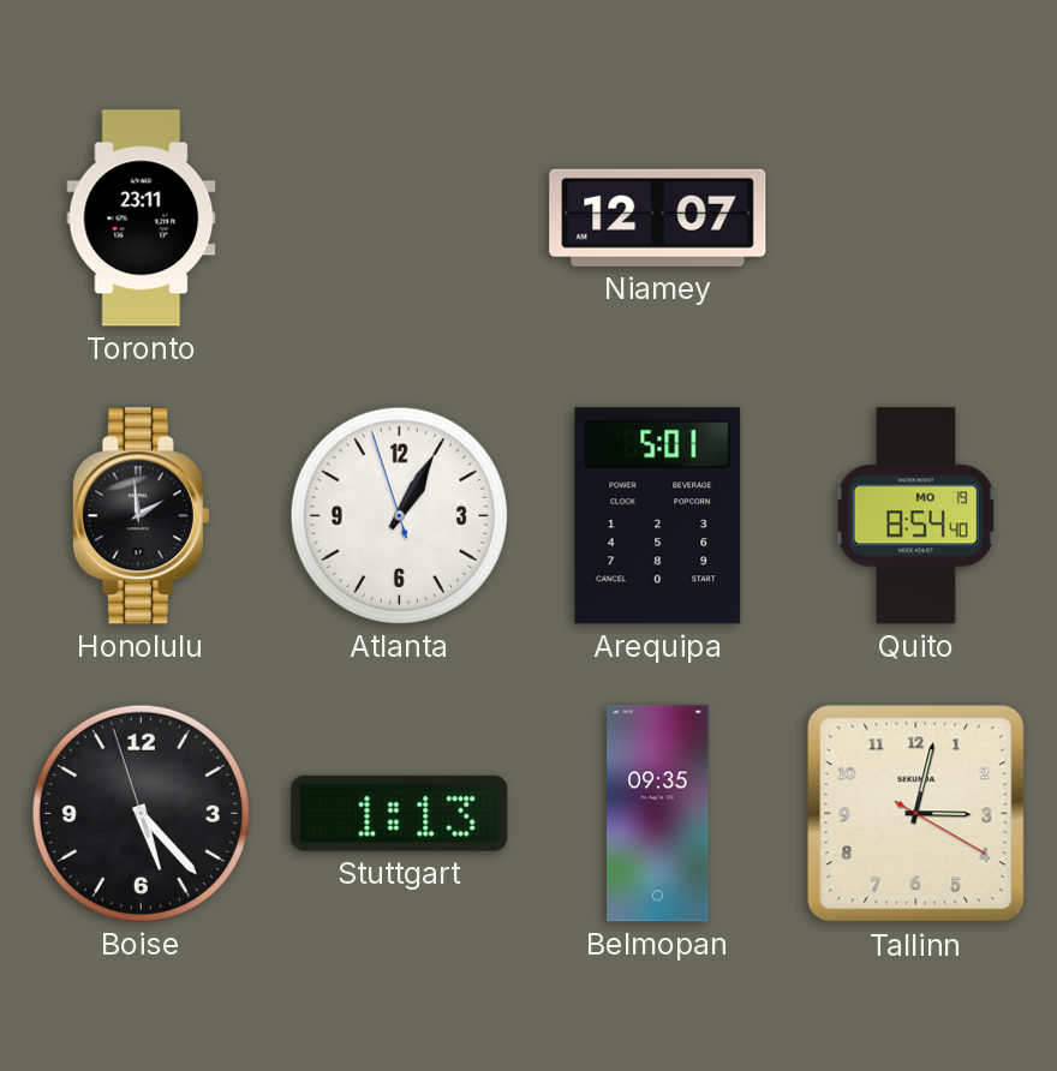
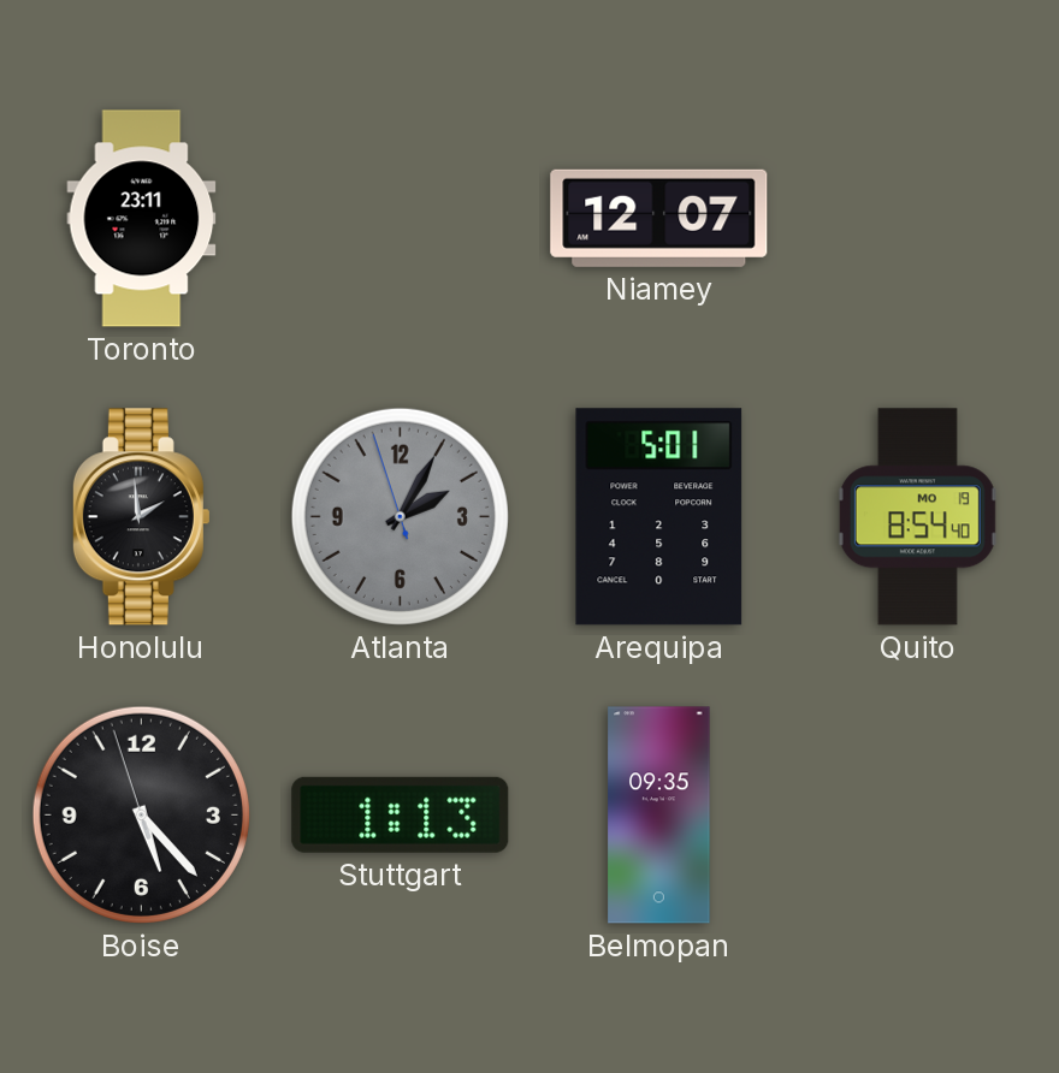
Atlanta: 1:04 -> 2:04
Atlanta dial: white -> grey
Tallinn: 3:02 -> none
